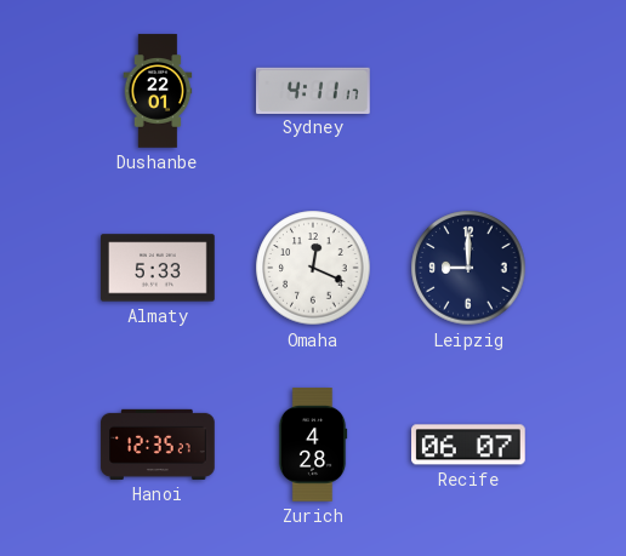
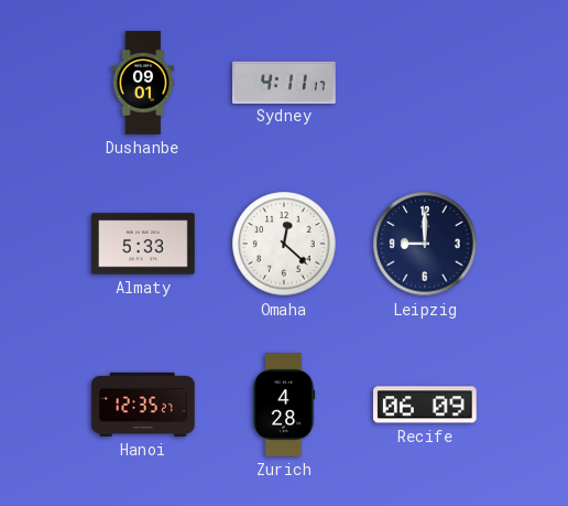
Dushanbe: 22:01 -> 09:01
Omaha: 12:19 -> 12:22
Recife: 06:07 -> 06:09
